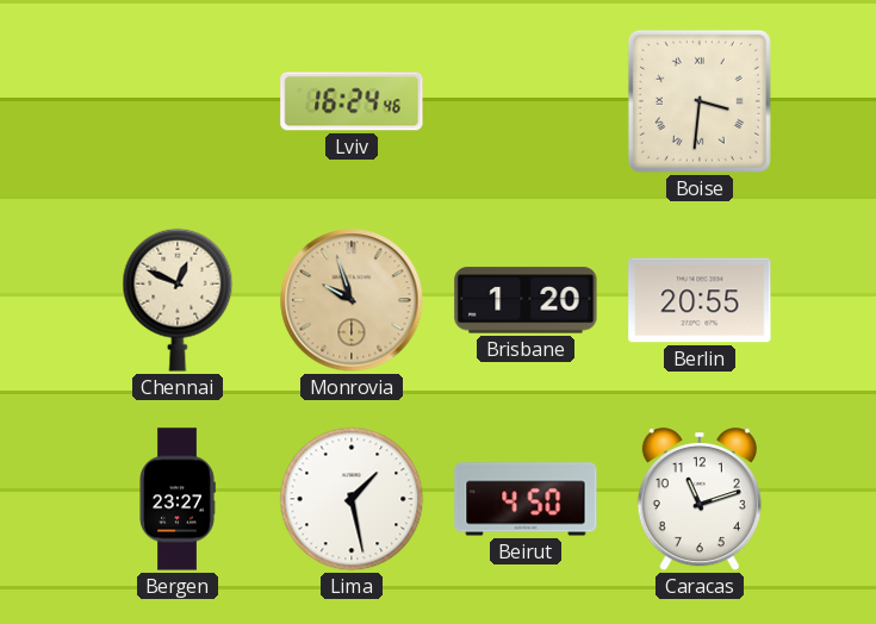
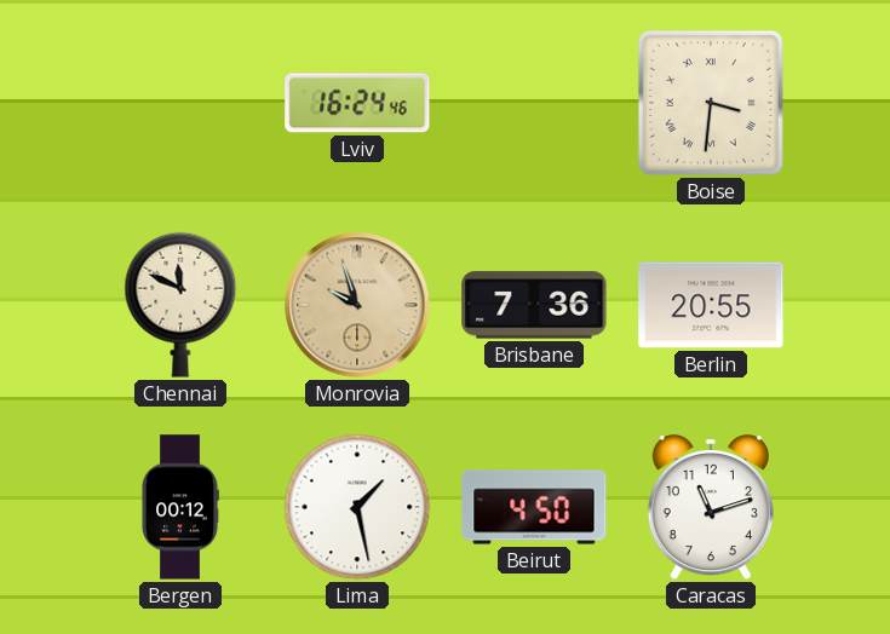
Chennai: 12:49 -> 11:49
Brisbane: 1:20 -> 7:36
Bergen: 23:27 -> 00:12
